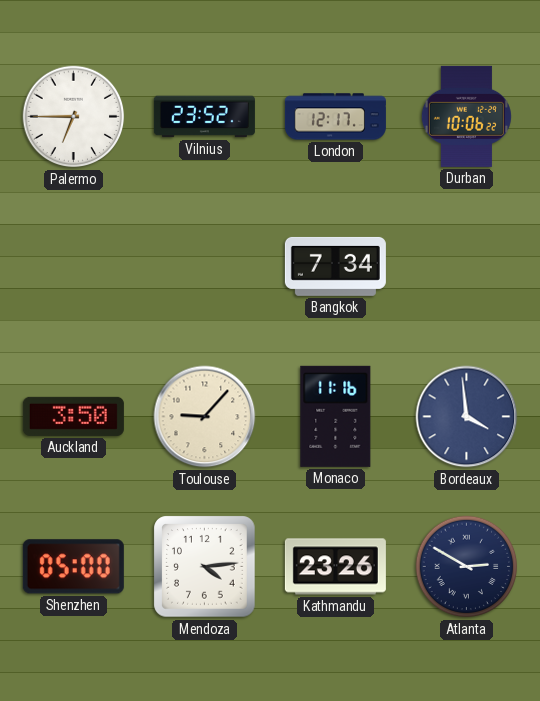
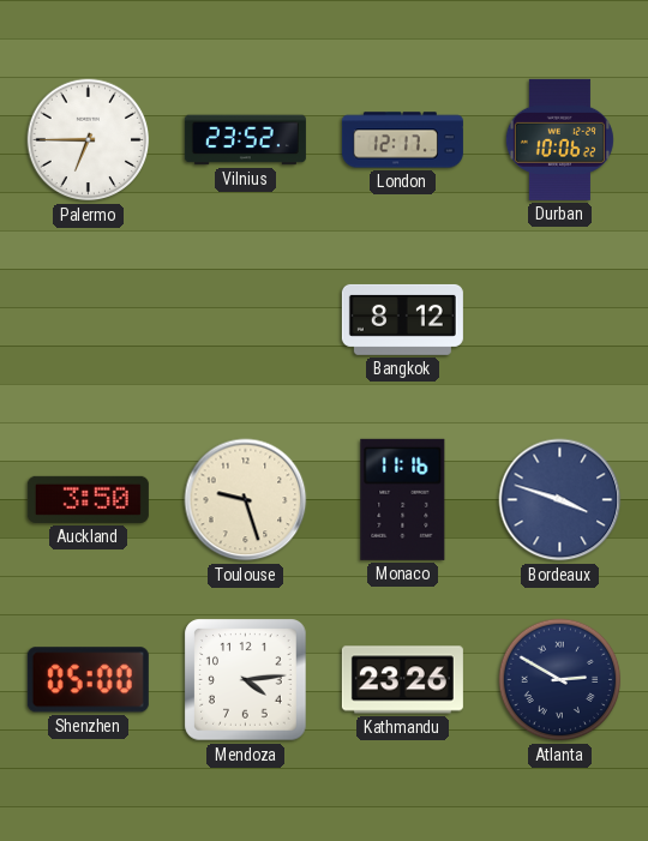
Bangkok: 7:34 -> 8:12
Toulouse: 9:07 -> 9:27
Bordeaux: 3:59 -> 3:48
